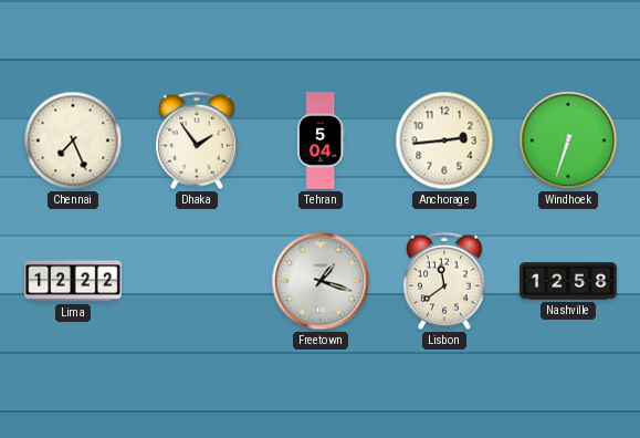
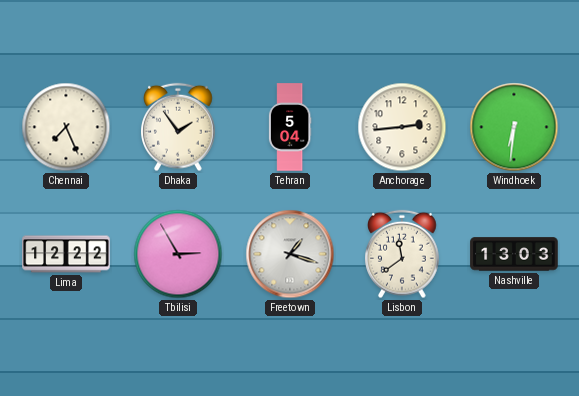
Windhoek: 6:33 -> 6:31
Tbilisi: none -> 2:55
Nashville: 12:58 -> 13:03
